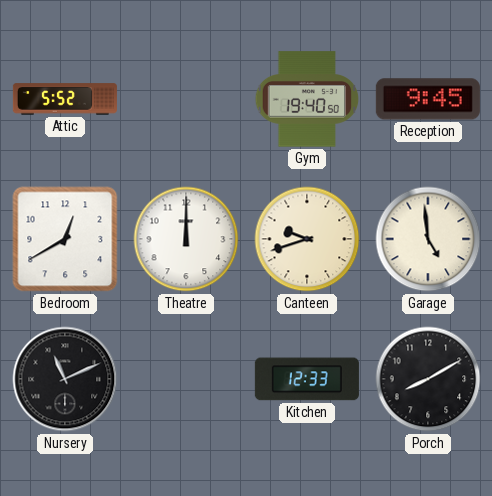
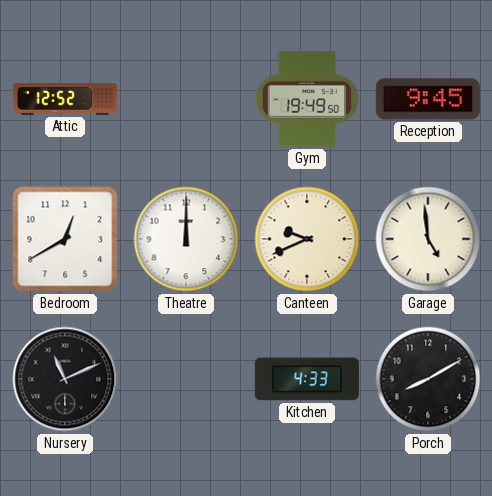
Attic: 5:52 -> 12:52
Gym: 19:40 -> 19:49
Canteen: 9:42 -> 9:41
Kitchen: 12:33 -> 4:33
